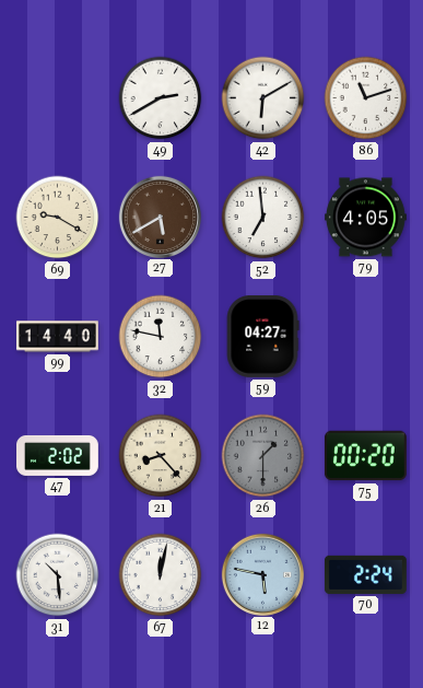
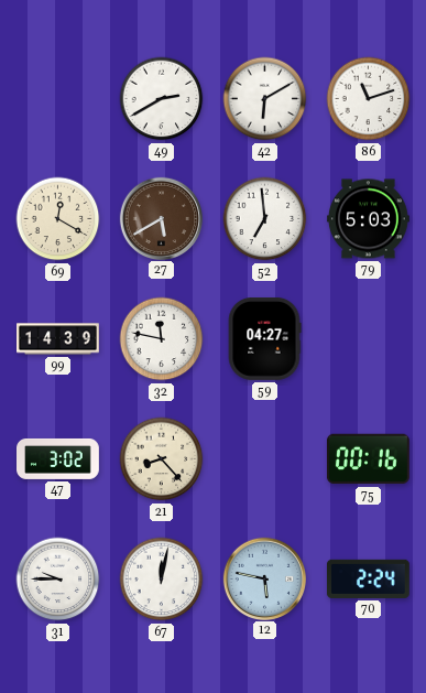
69: 9:20 -> 12:20
79: 4:05 -> 5:03
99: 14:40 -> 14:39
47: 2:02 -> 3:02
26: 1:30 -> none
75: 00:20 -> 00:16
31: 10:29 -> 9:45
